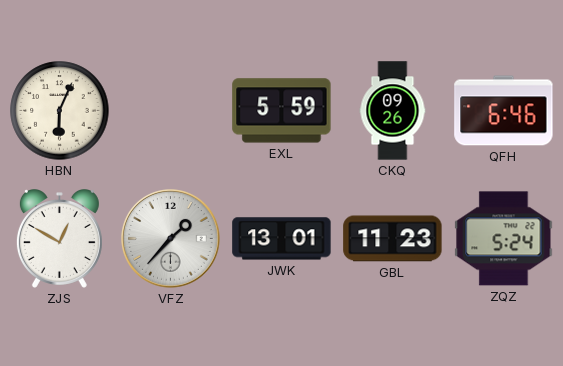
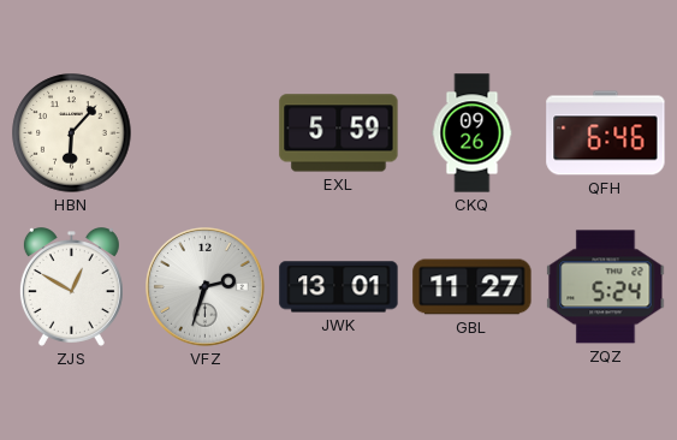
HBN: 6:04 -> 6:07
VFZ: 1:37 -> 2:33
GBL: 11:23 -> 11:27
